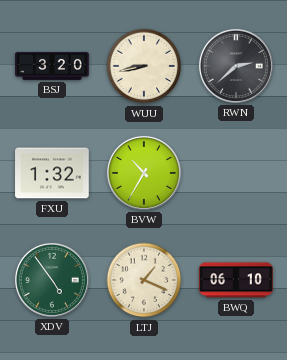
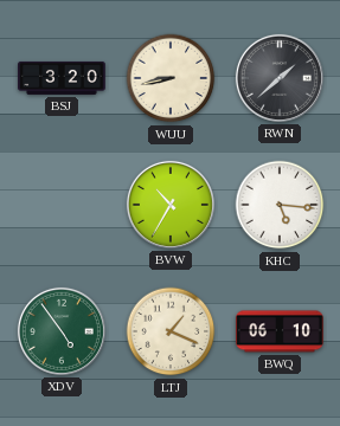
RWN: 2:38 -> 1:38
FXU: 1:32 -> none
KHC: none -> 5:16
